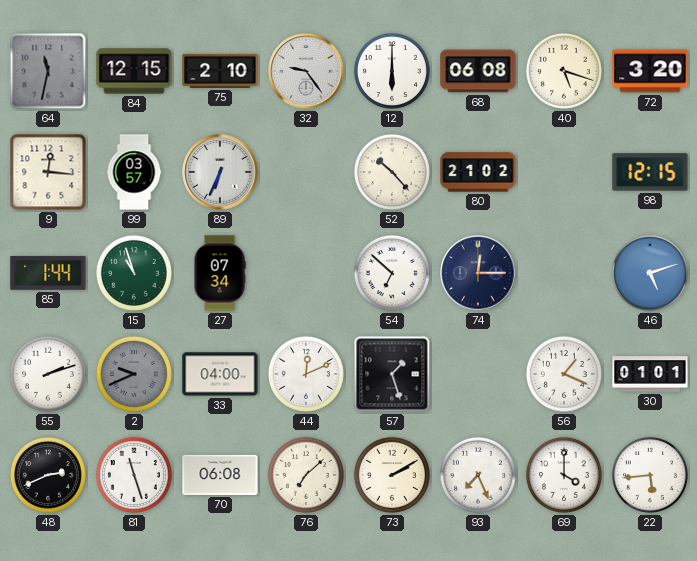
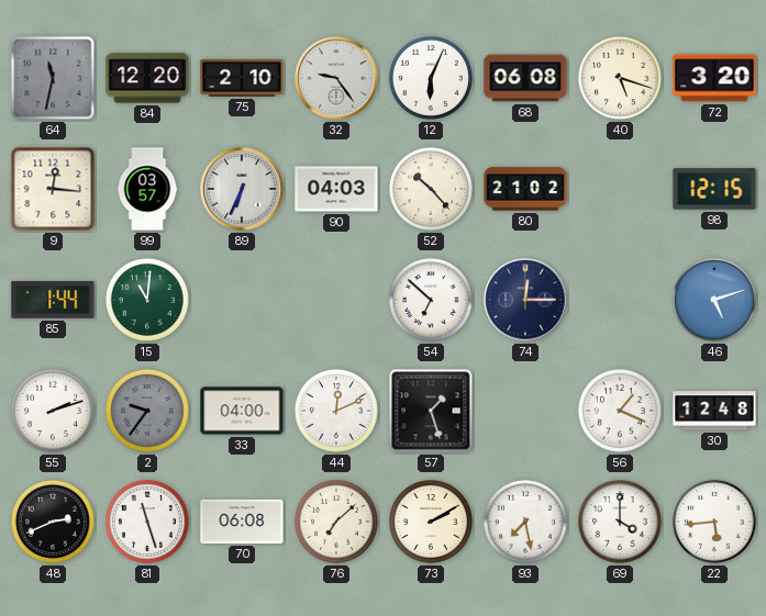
84: 12:15 -> 12:20
12: 6:00 -> 6:04
90: none -> 04:03
15: 10:57 -> 11:01
27: 07:34 -> none
2: 9:41 -> 9:36
30: 01:01 -> 12:48
93: 7:26 -> 7:28
